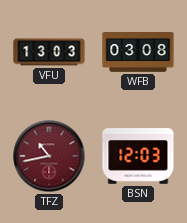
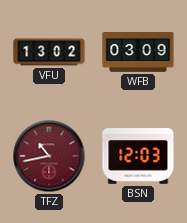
VFU: 13:03 -> 13:02
WFB: 03:08 -> 03:09
